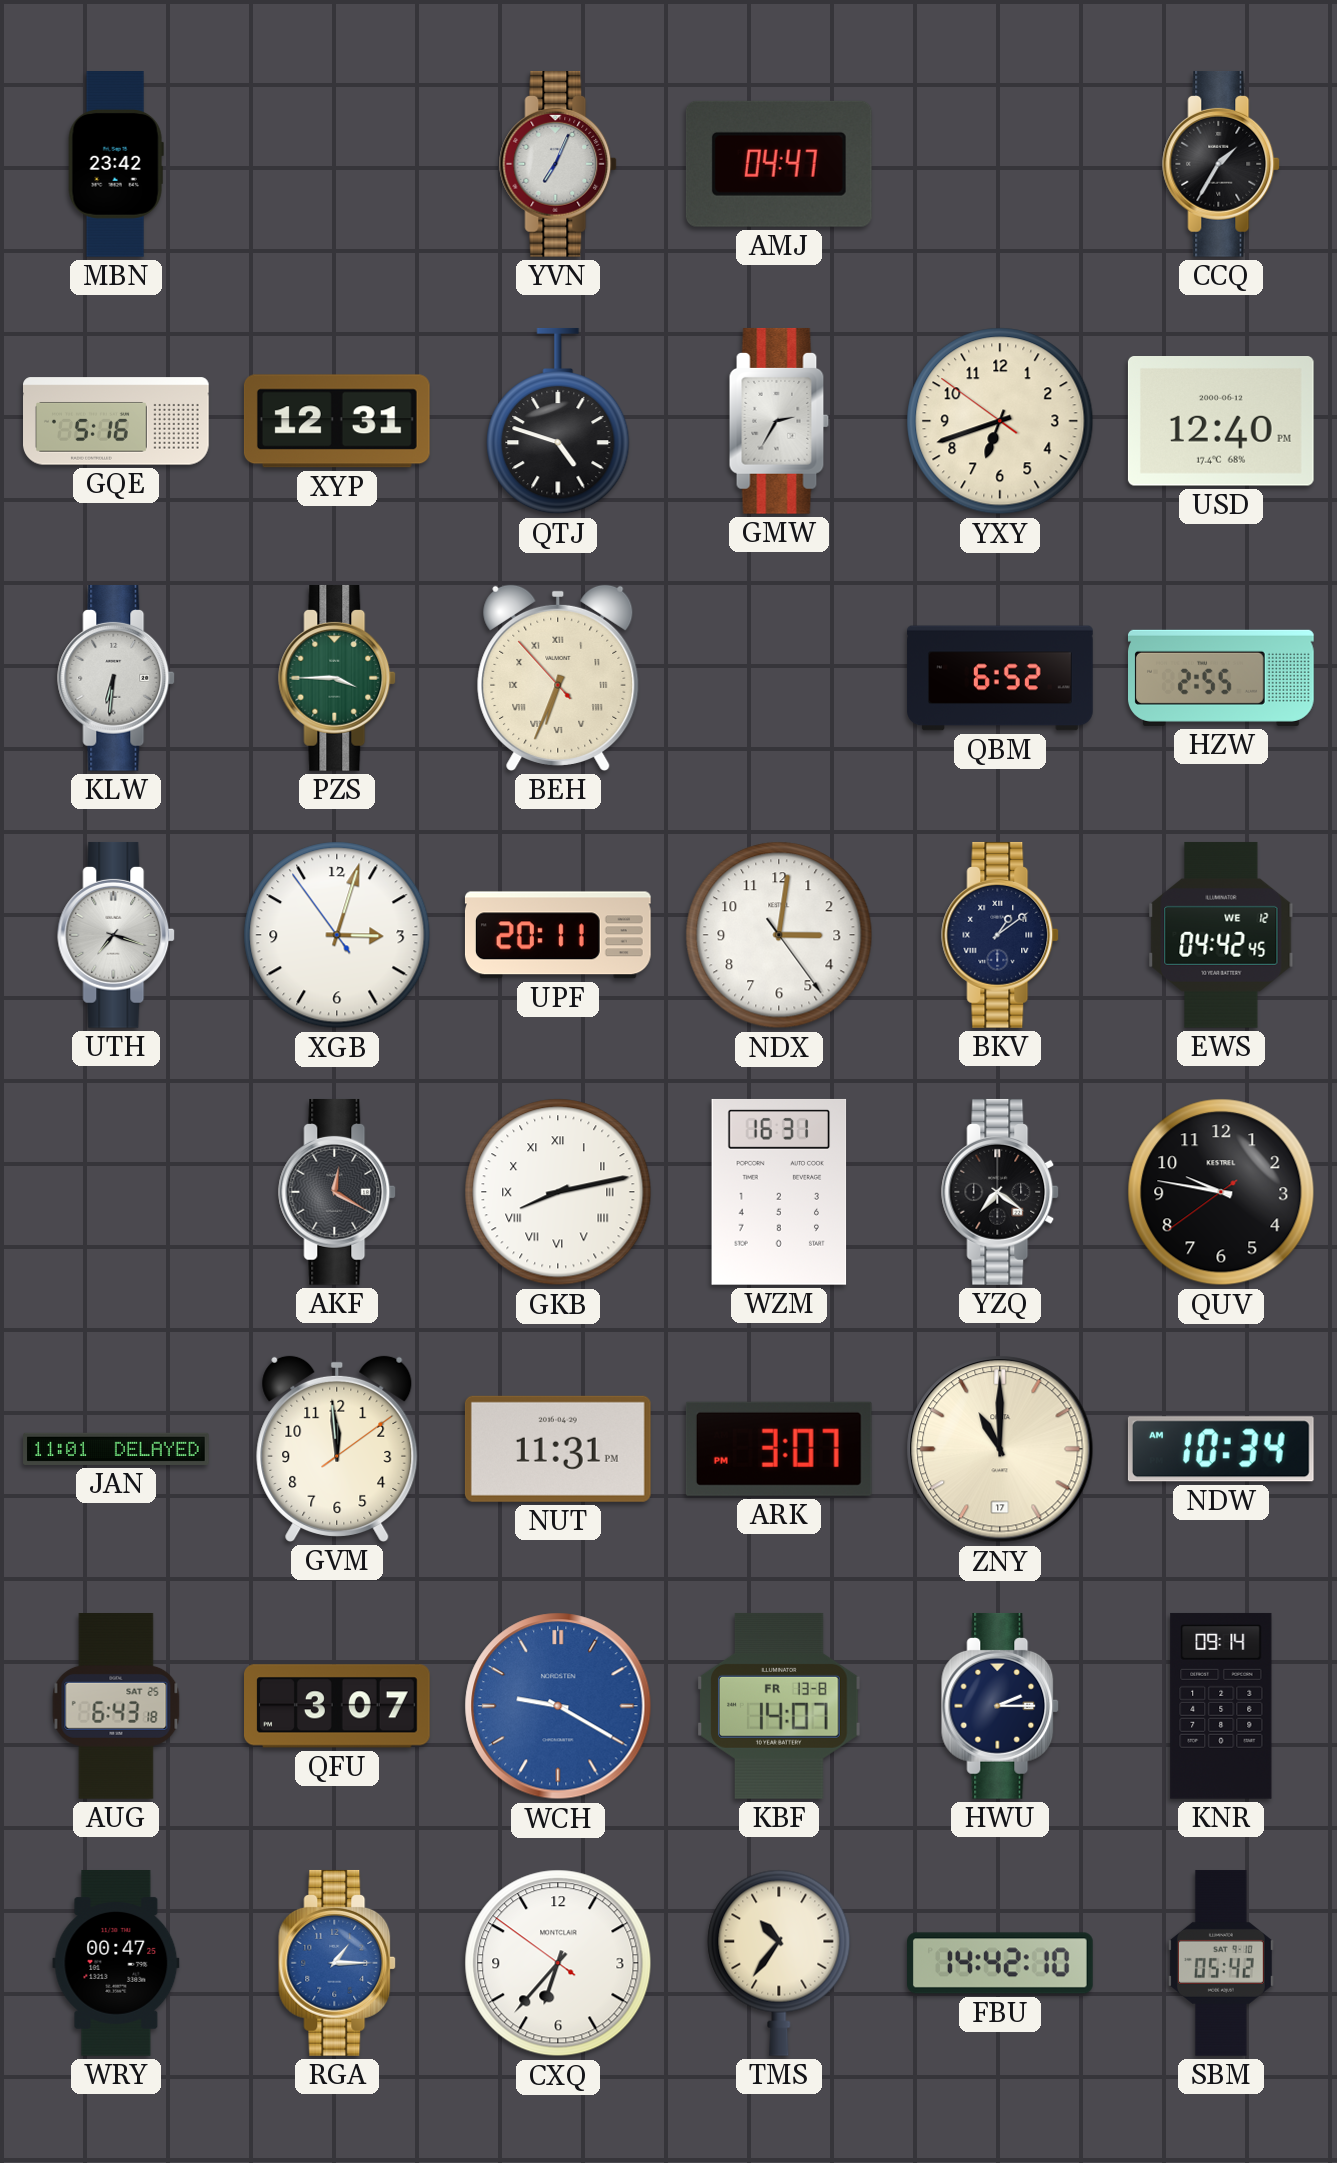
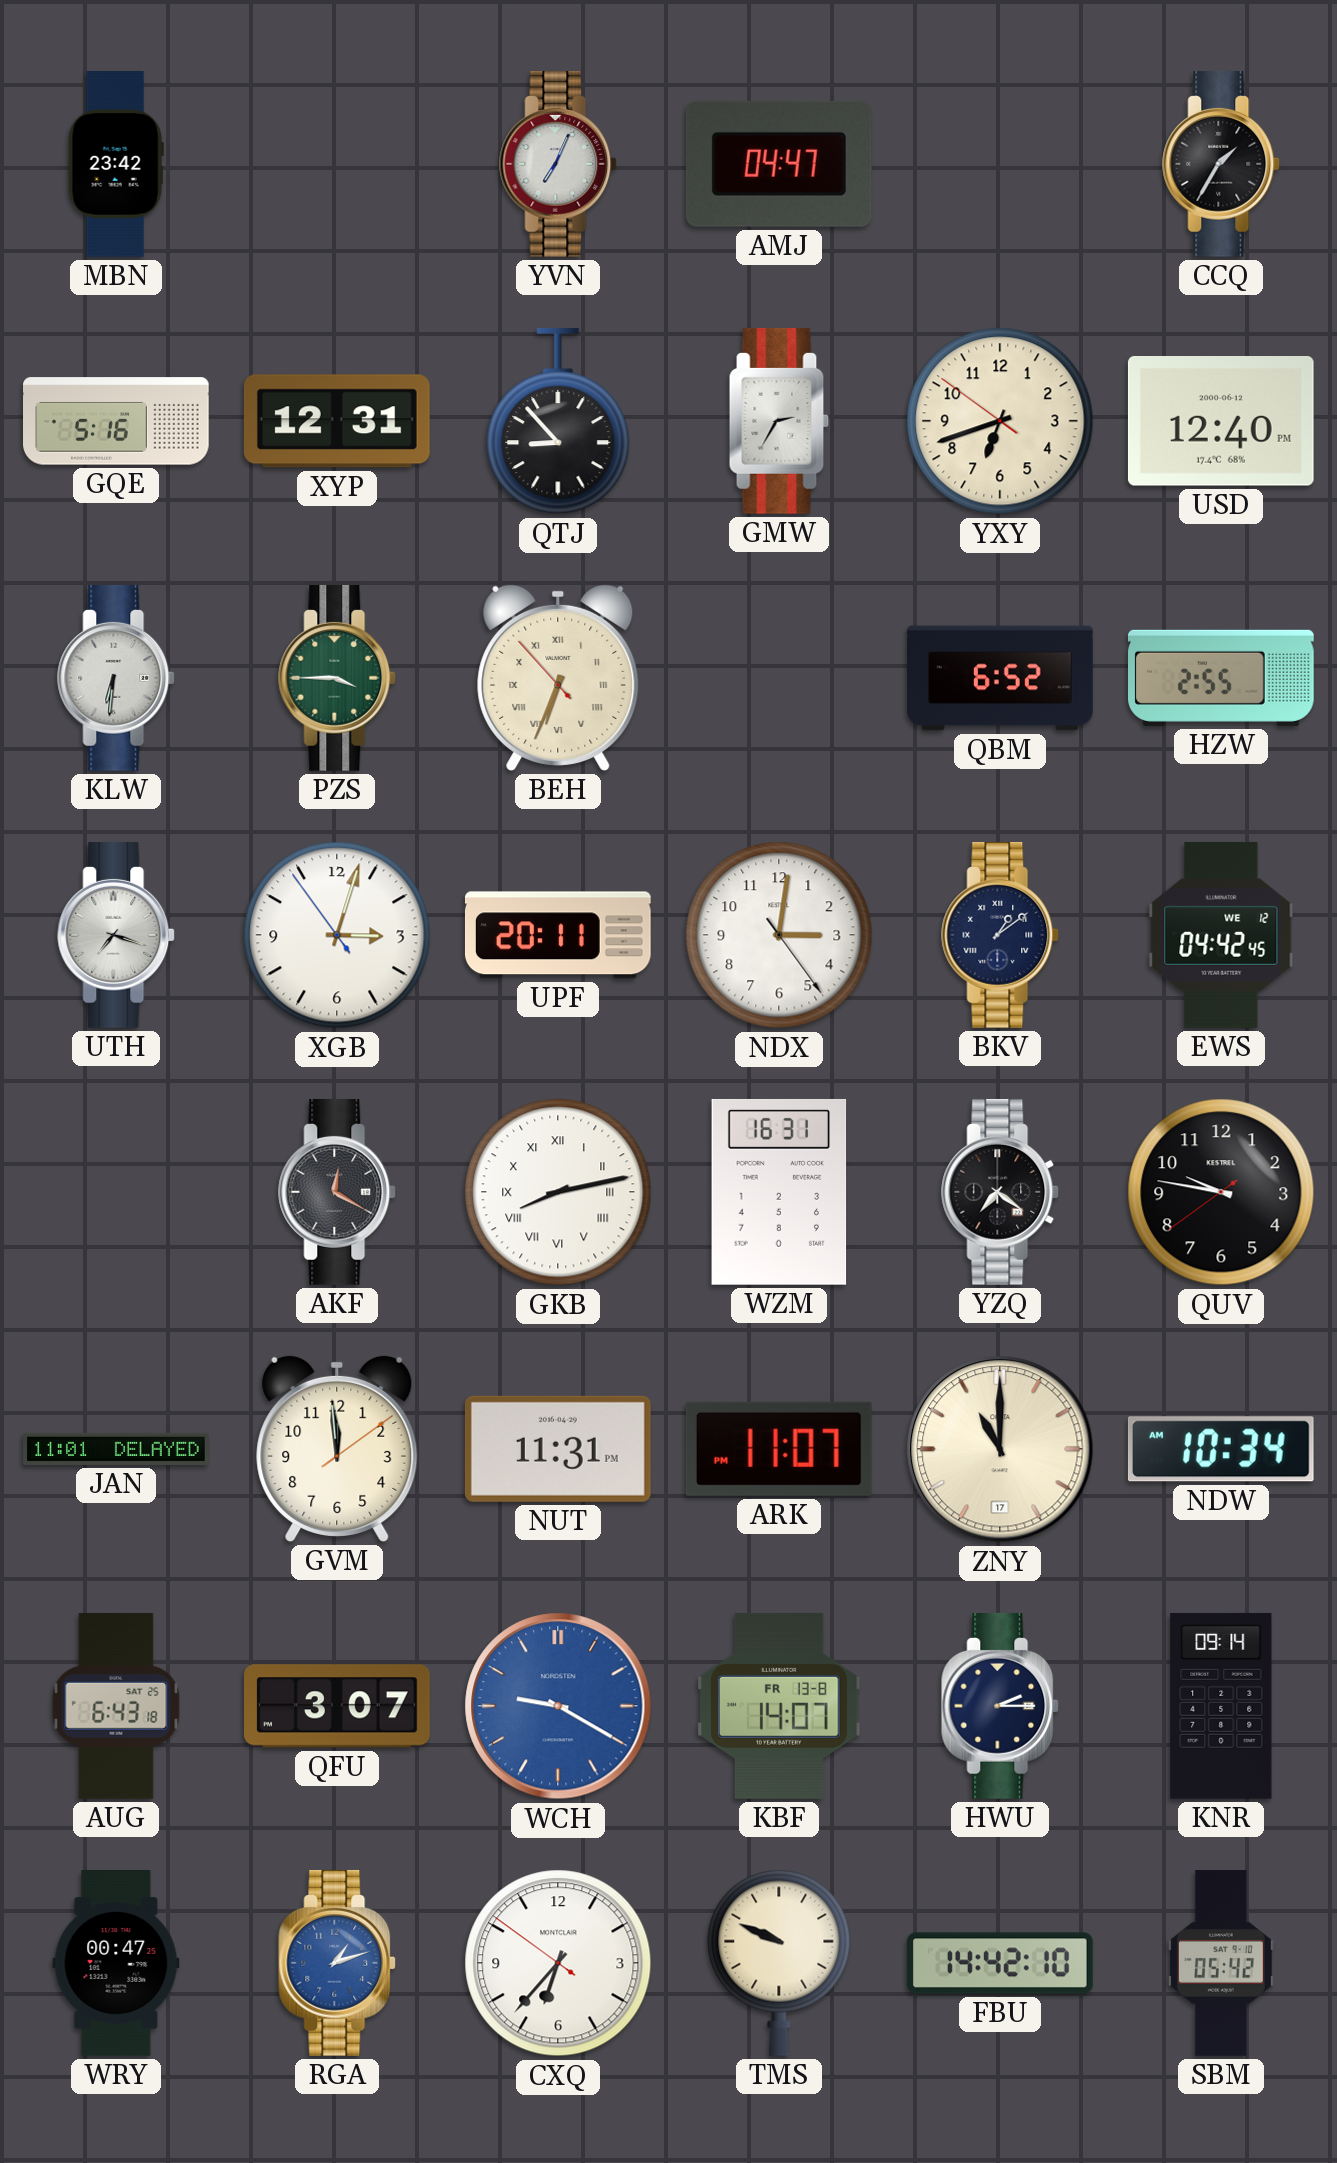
QTJ: 4:48 -> 8:53
ARK: 3:07 -> 11:07
RGA: 1:15 -> 1:12
TMS: 10:36 -> 9:49
